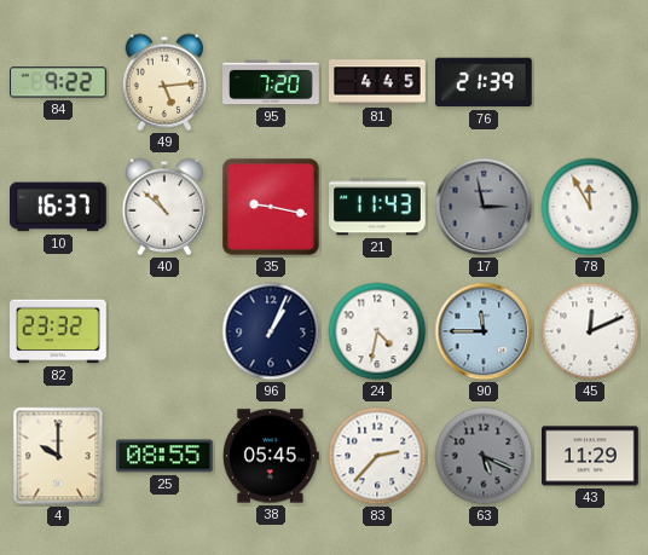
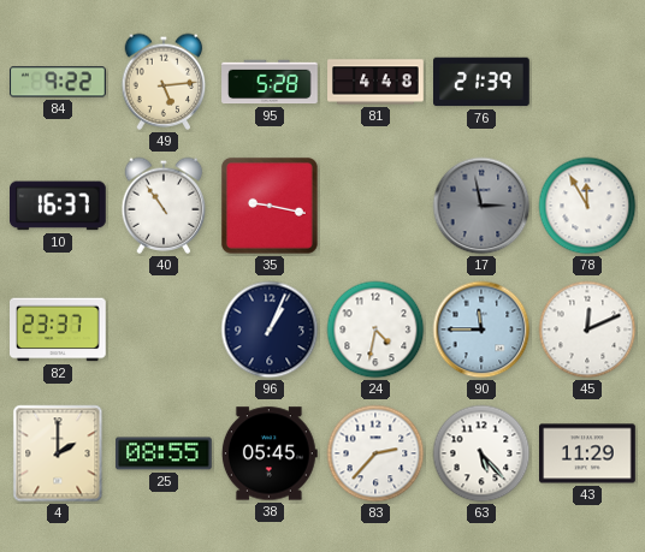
95: 7:20 -> 5:28
81: 4:45 -> 4:48
40: 10:52 -> 10:54
21: 11:43 -> none
82: 23:32 -> 23:37
4: 10:00 -> 2:00
63: 5:19 -> 5:23
63 dial: grey -> white
